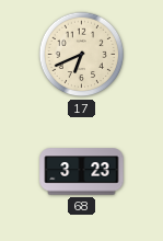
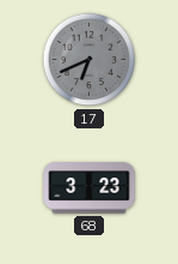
17 dial: cream -> grey
